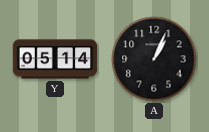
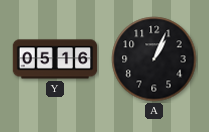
Y: 05:14 -> 05:16
